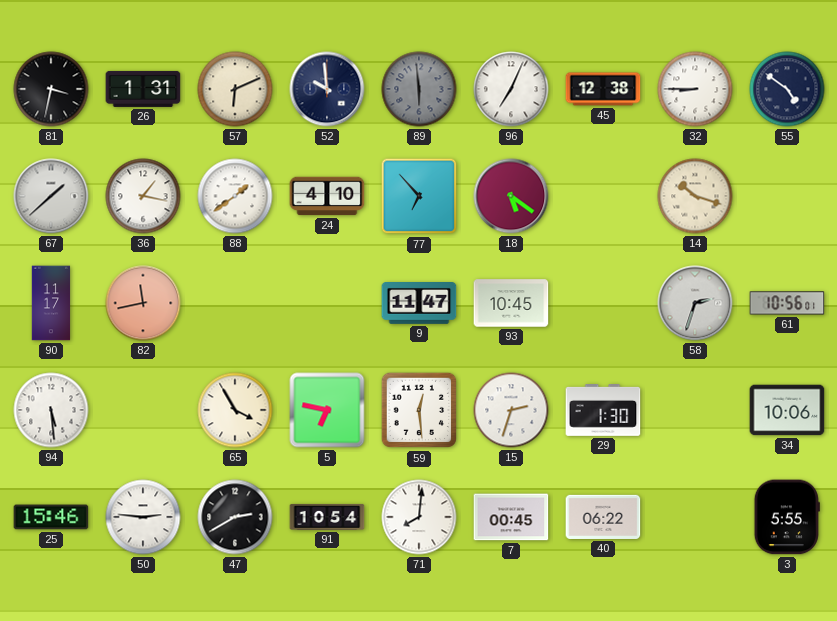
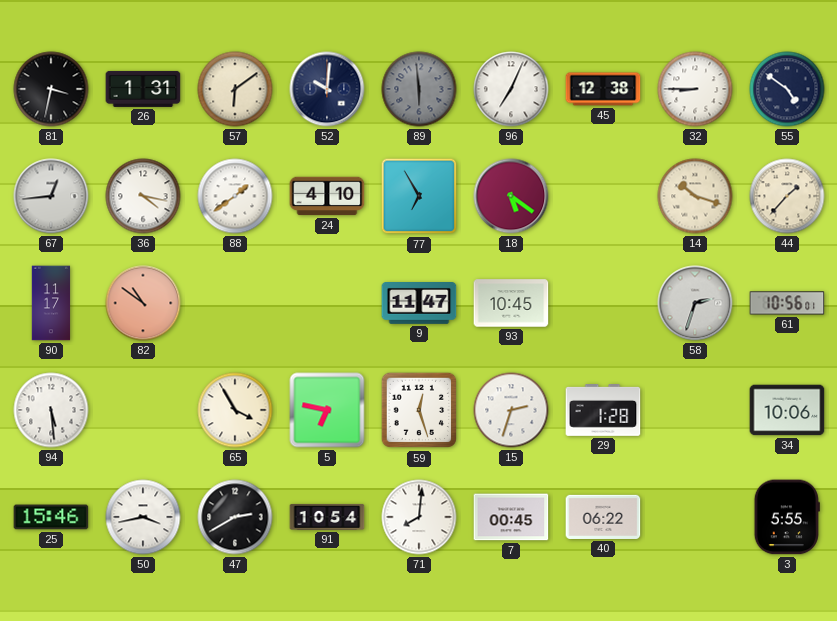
57: 6:11 -> 6:09
52: 9:59 -> 10:01
67: 1:38 -> 12:44
36: 1:17 -> 4:17
77: 6:53 -> 6:55
44: none -> 1:37
82: 11:43 -> 10:51
59: 12:29 -> 12:27
29: 1:30 -> 1:28
50: 2:46 -> 3:43
